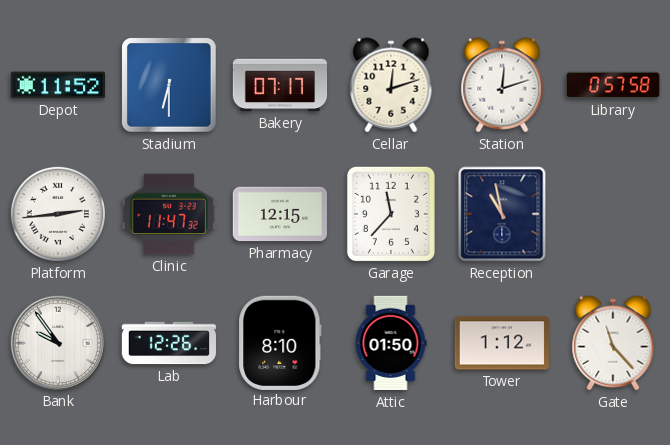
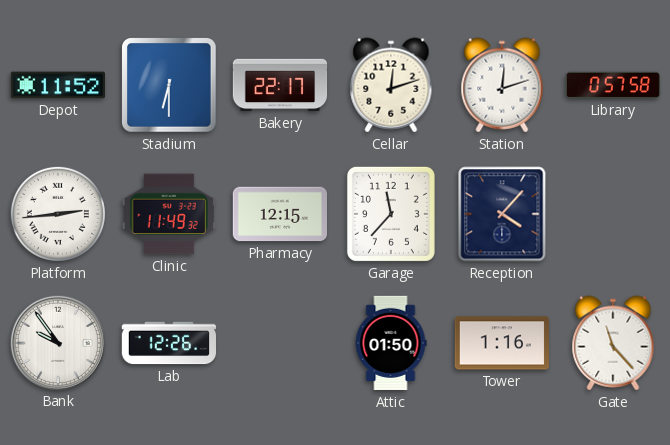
Bakery: 07:17 -> 22:17
Clinic: 11:47 -> 11:49
Reception: 10:58 -> 4:07
Harbour: 8:10 -> none
Tower: 1:12 -> 1:16
